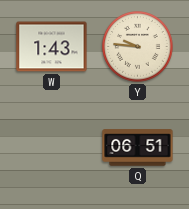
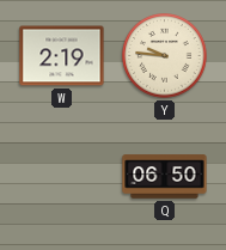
W: 1:43 -> 2:19
Q: 06:51 -> 06:50
